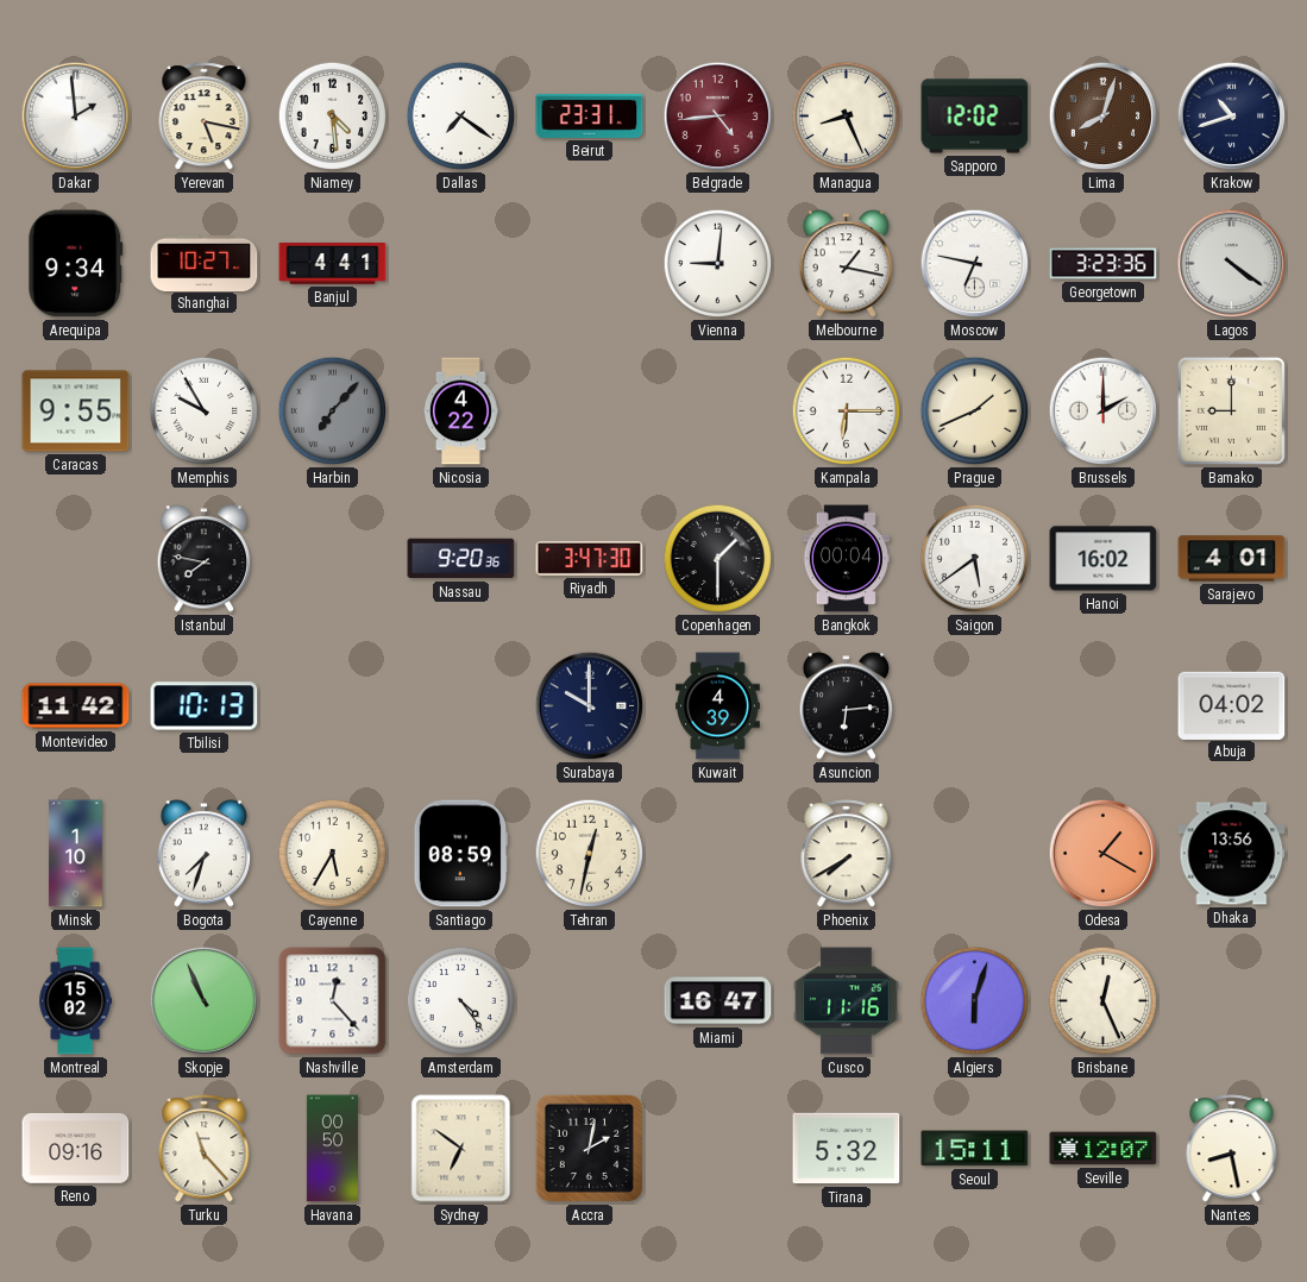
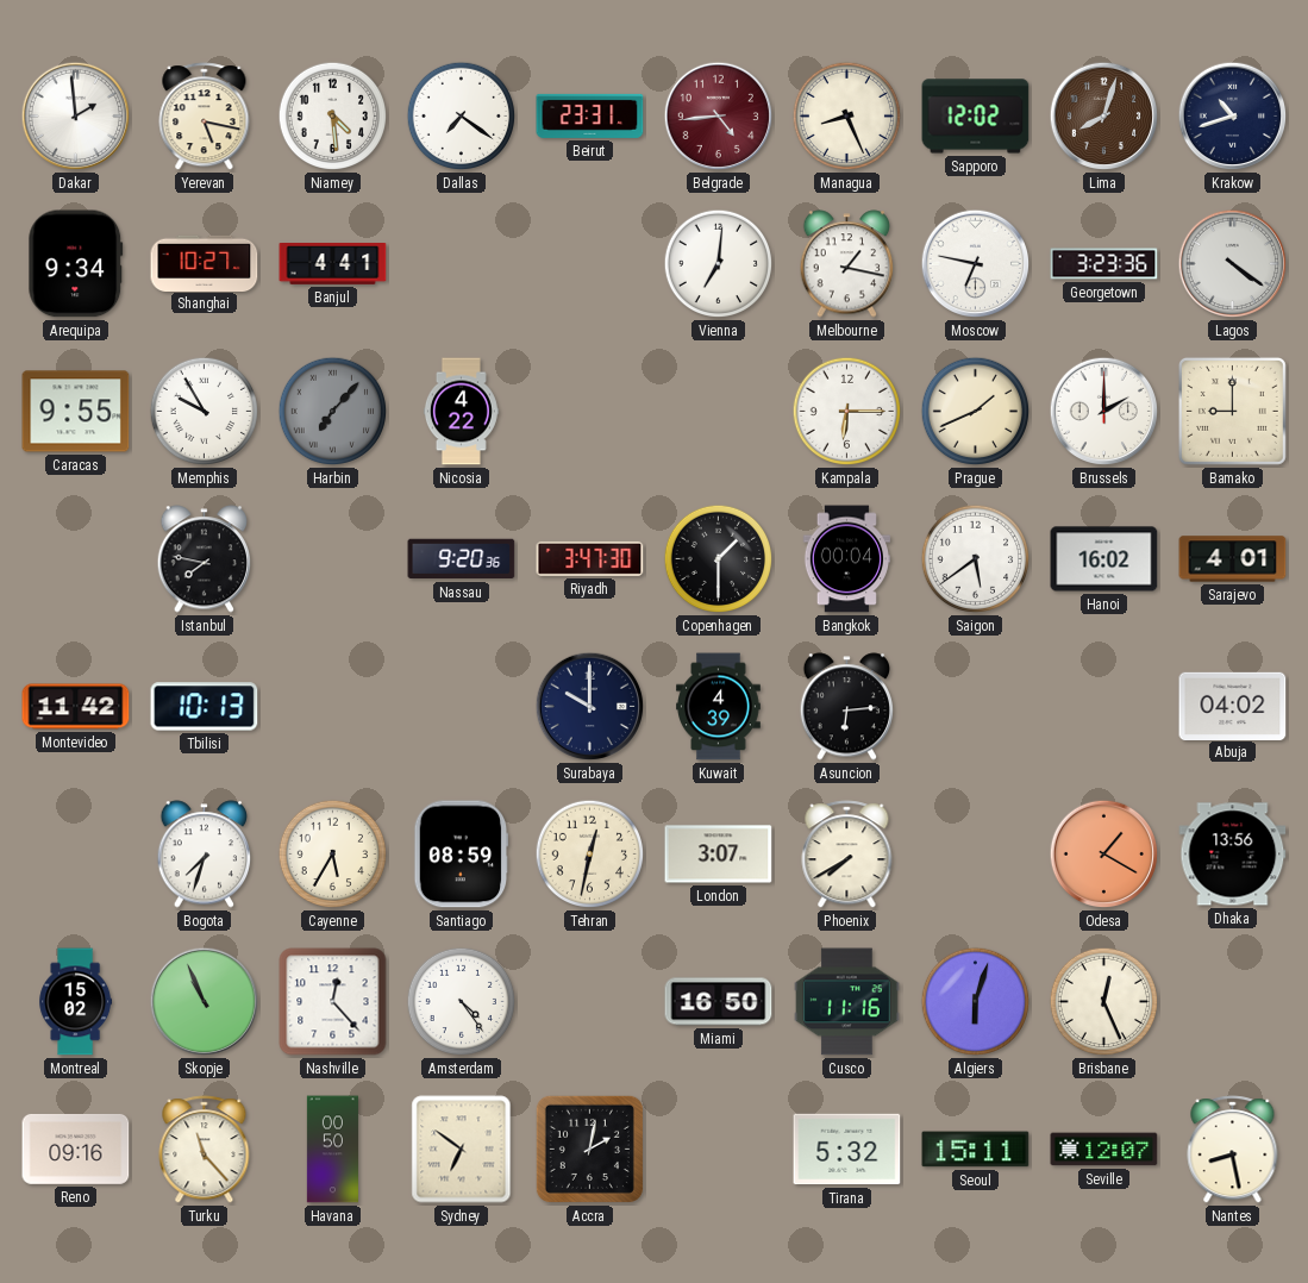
Vienna: 9:01 -> 7:01
Minsk: 1:10 -> none
London: none -> 3:07
Miami: 16:47 -> 16:50
